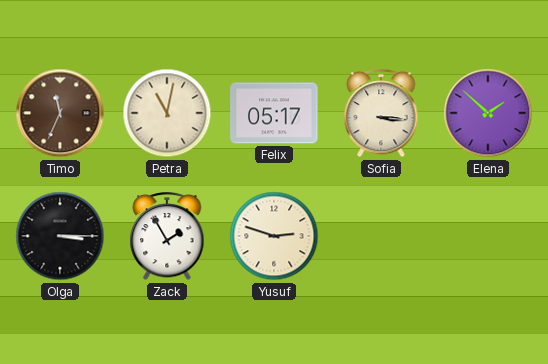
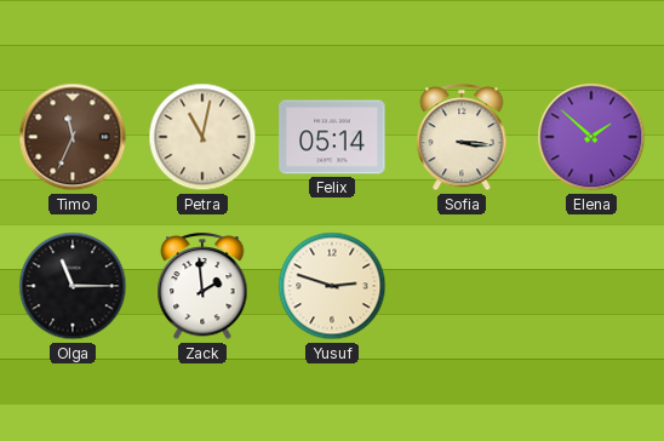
Felix: 05:17 -> 05:14
Olga: 3:15 -> 11:15
Zack: 1:55 -> 1:59
